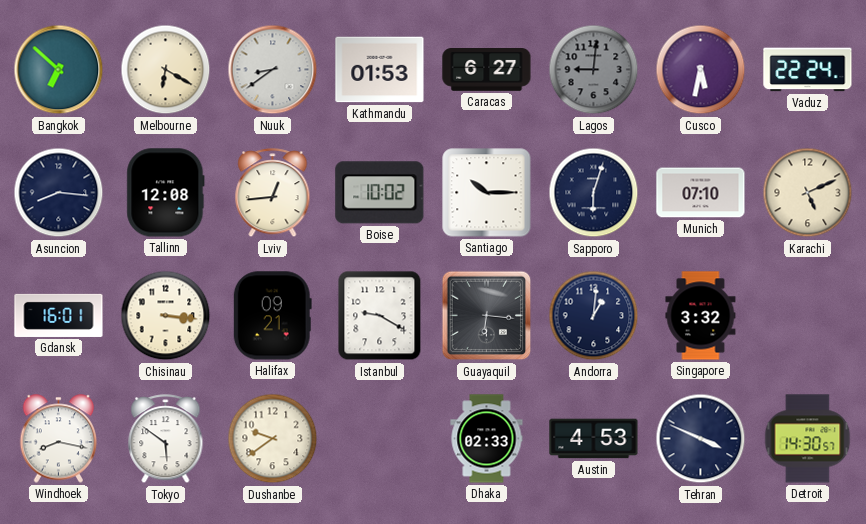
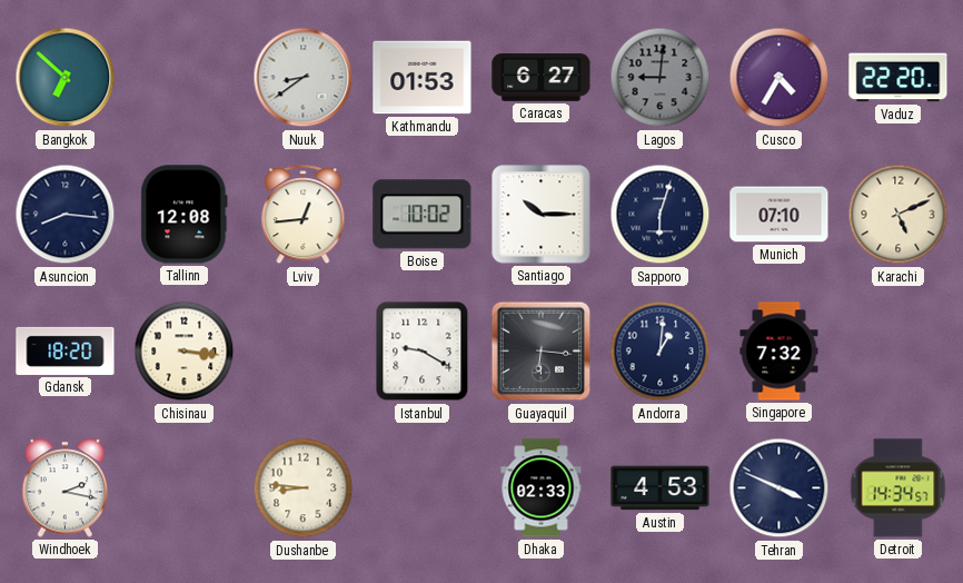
Melbourne: 6:20 -> none
Cusco: 5:32 -> 4:35
Vaduz: 22:24 -> 22:20
Gdansk: 16:01 -> 18:20
Halifax: 09:21 -> none
Singapore: 3:32 -> 7:32
Windhoek: 8:17 -> 2:17
Tokyo: 5:51 -> none
Dushanbe: 9:39 -> 8:46
Detroit: 14:30 -> 14:34
